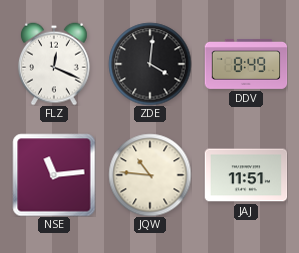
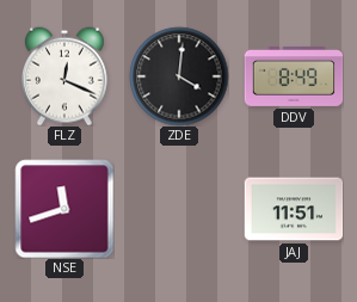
NSE: 11:14 -> 11:42
JQW: 10:46 -> none
